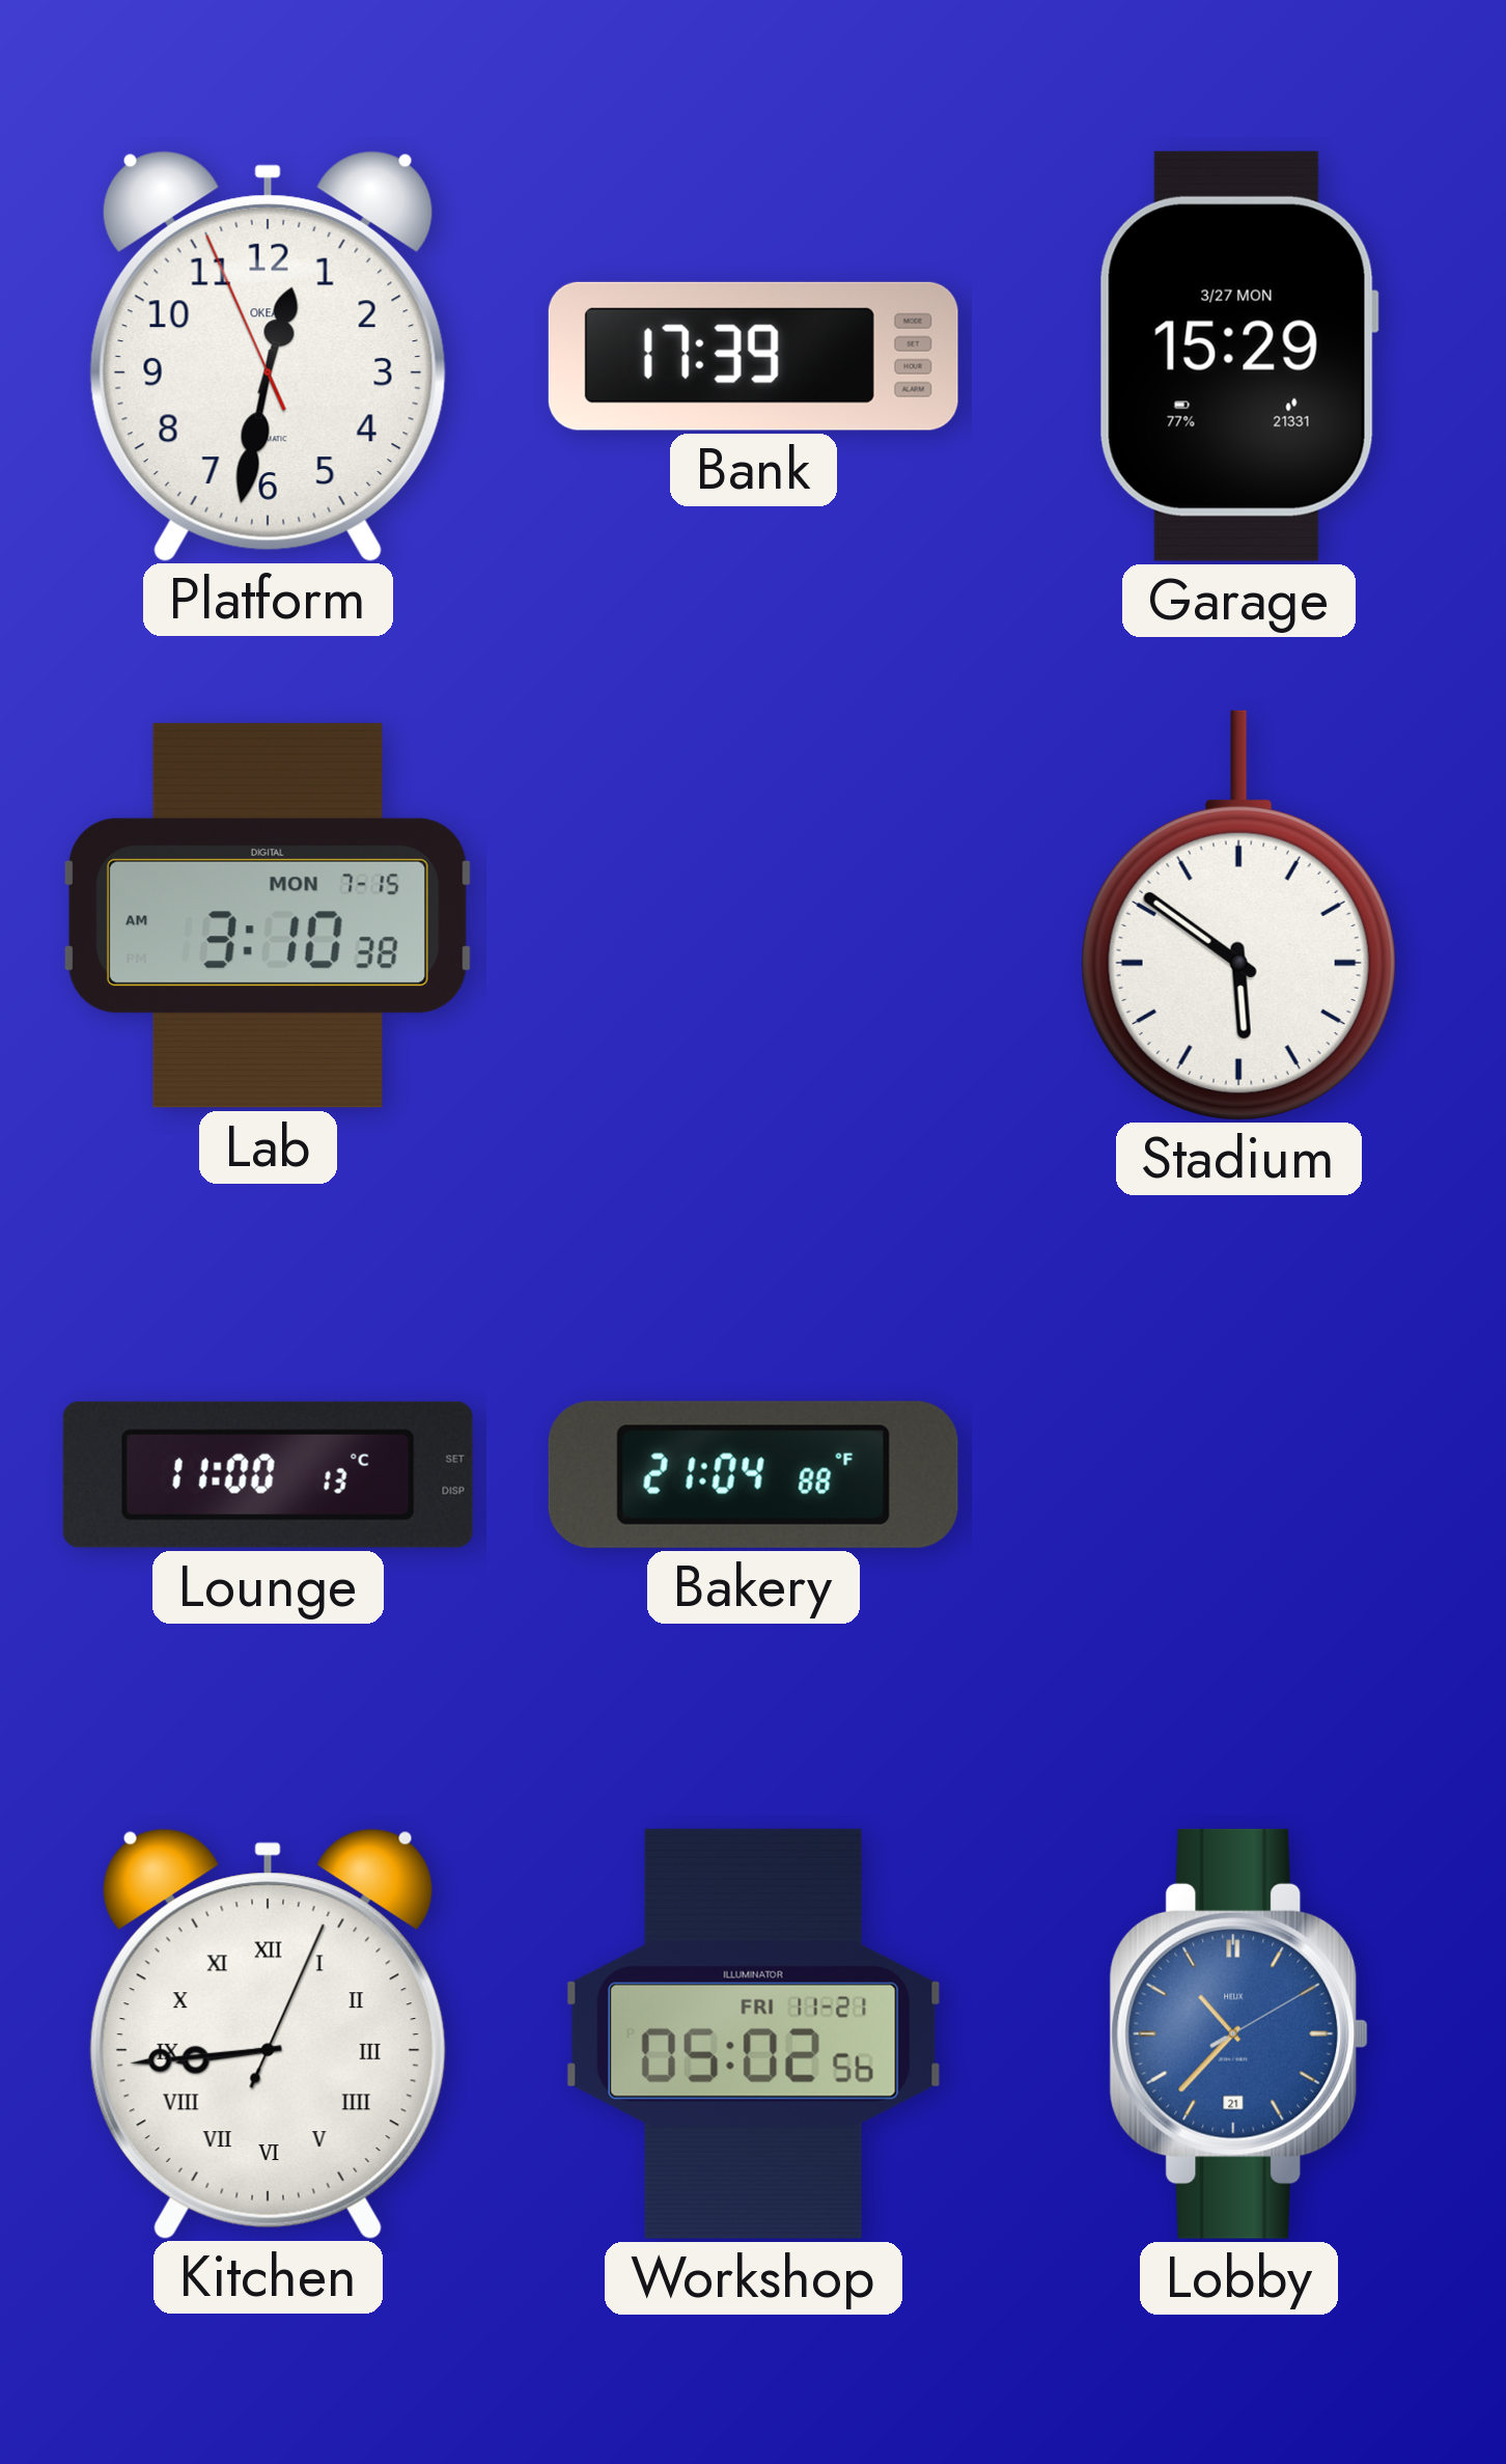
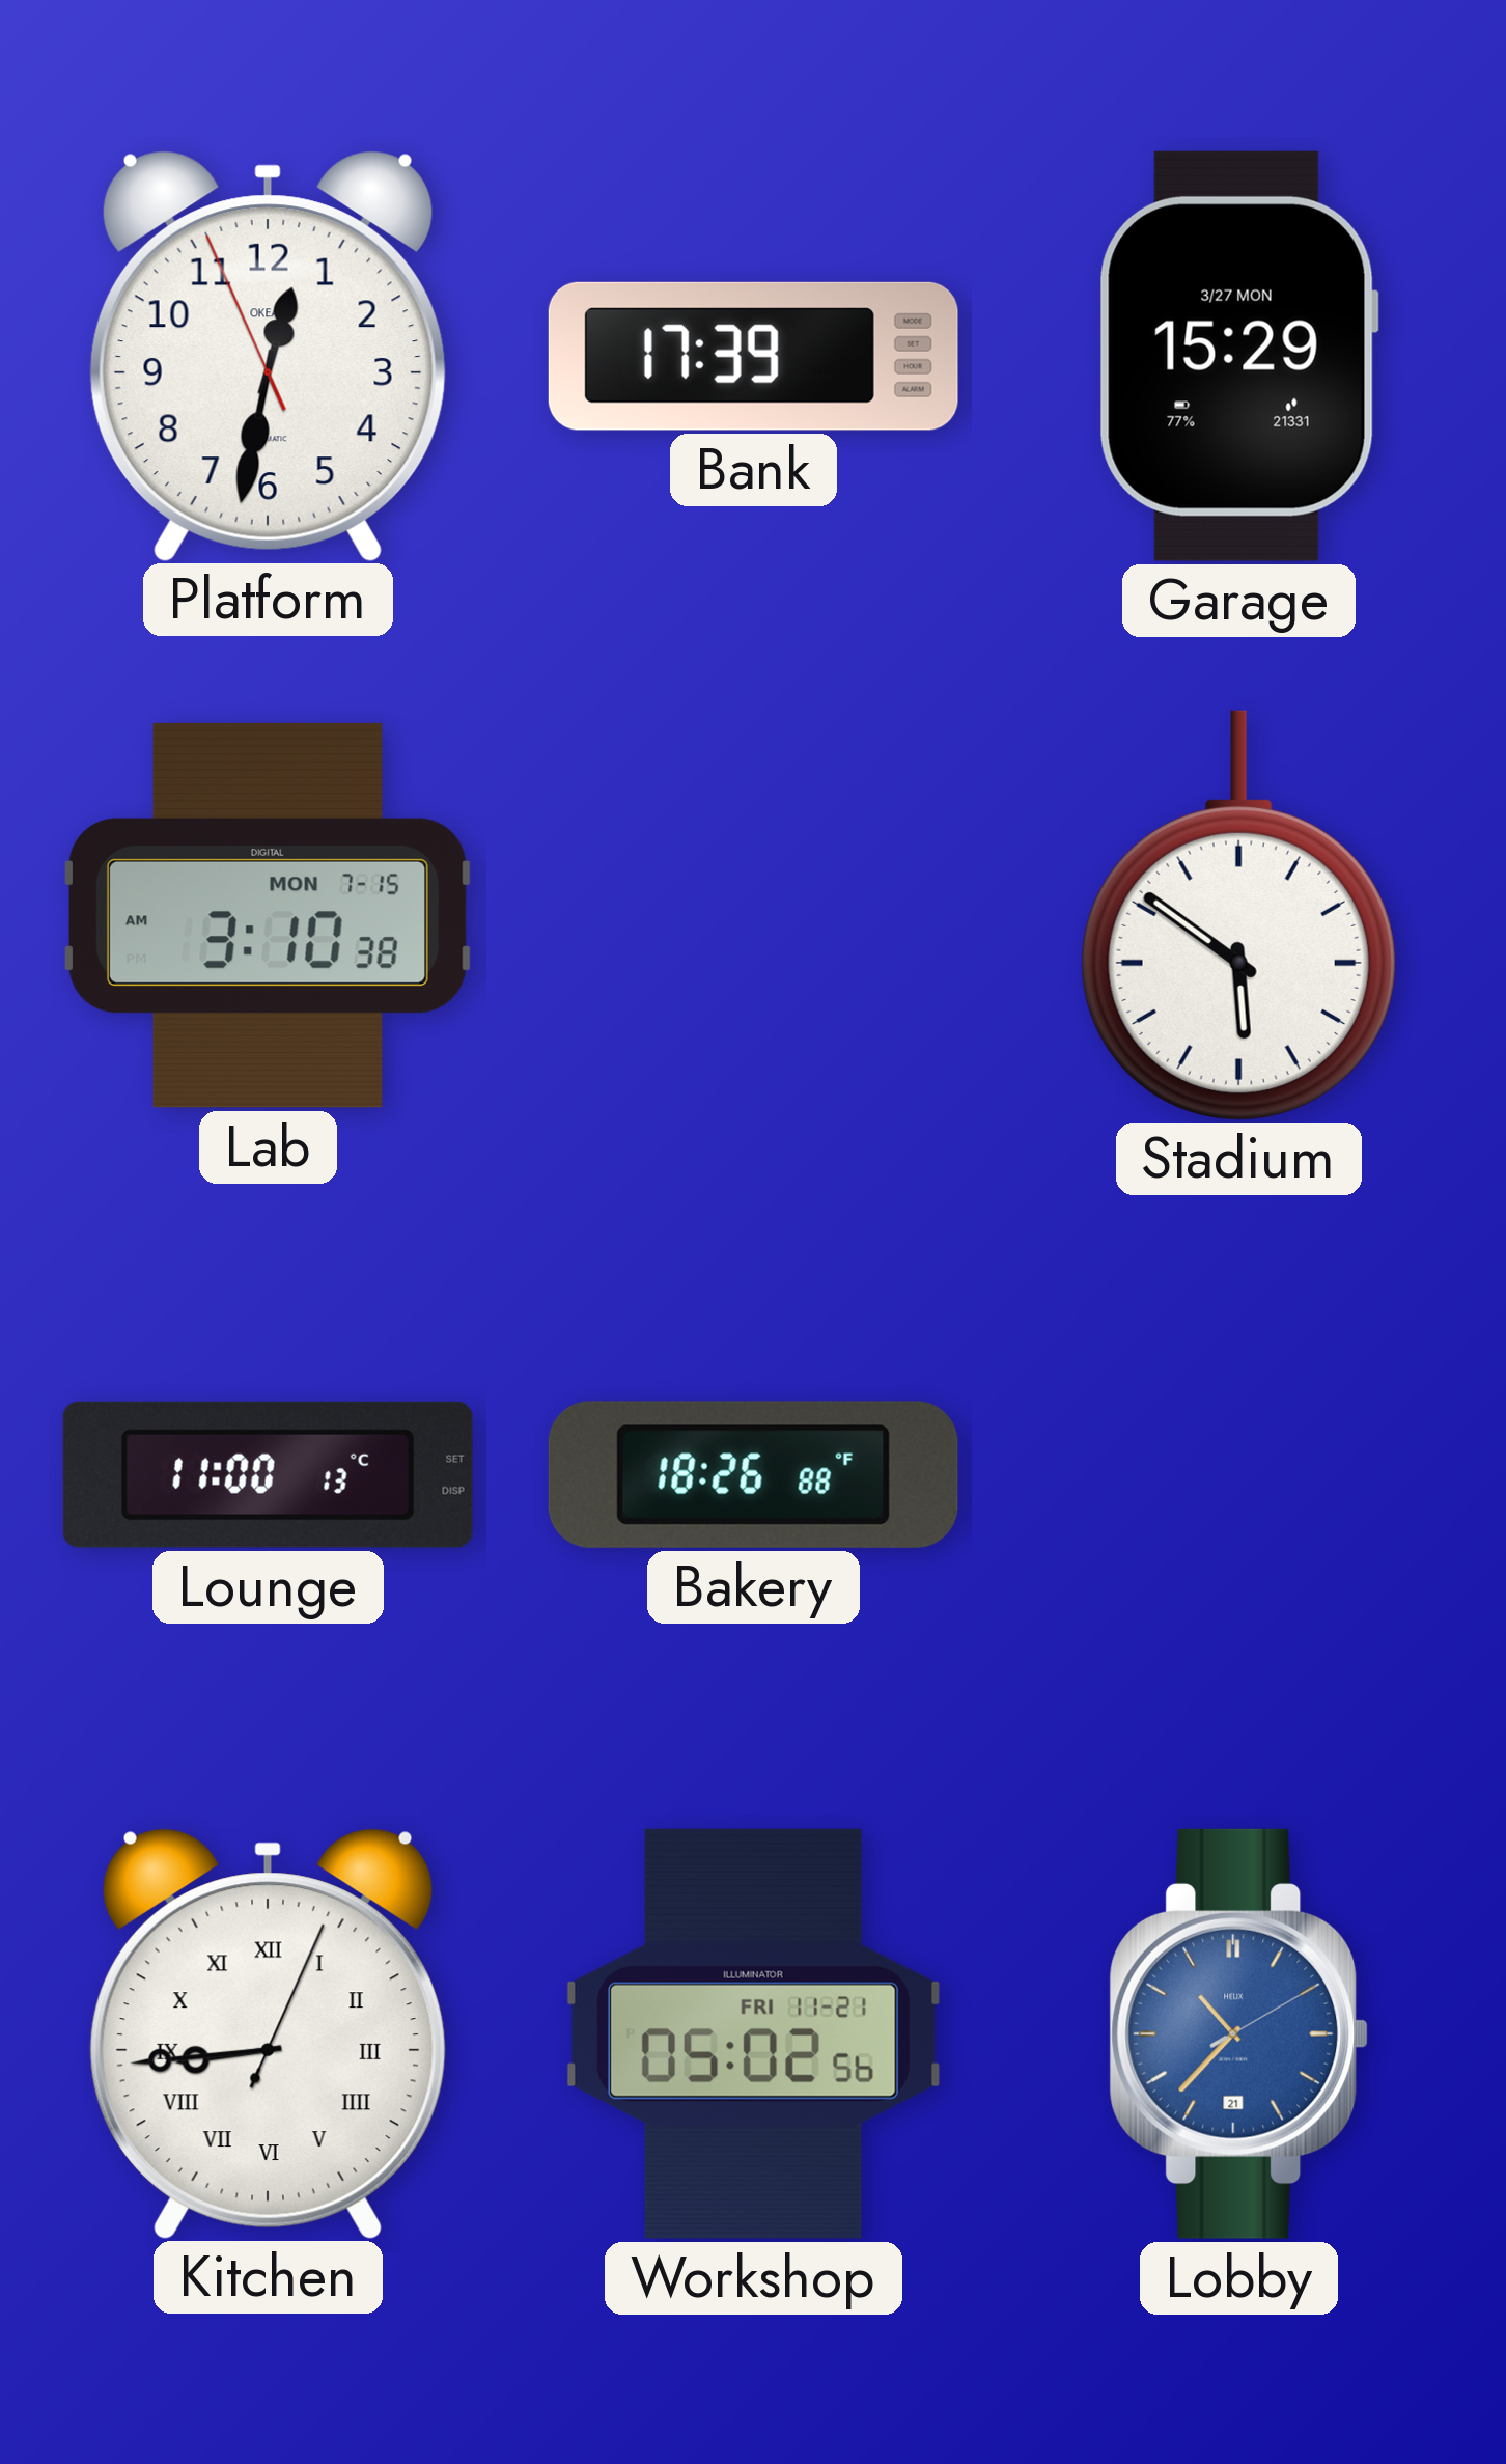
Bakery: 21:04 -> 18:26
